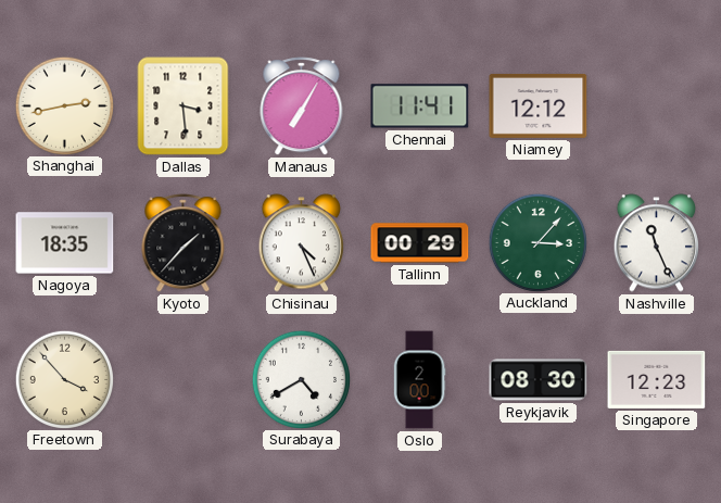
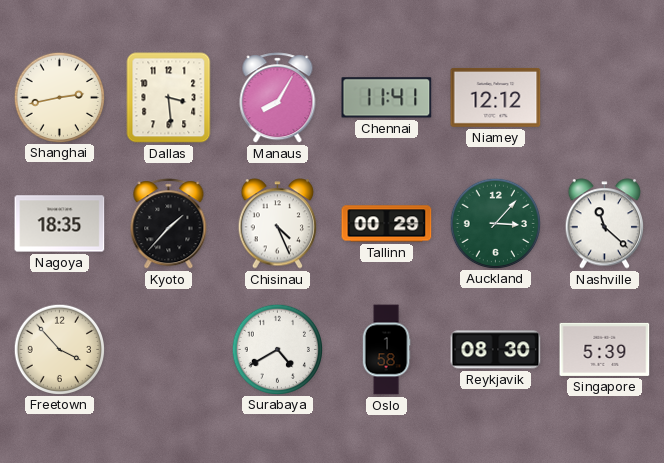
Manaus: 7:05 -> 8:05
Nashville: 11:26 -> 11:22
Oslo: 2:00 -> 1:58
Singapore: 12:23 -> 5:39
